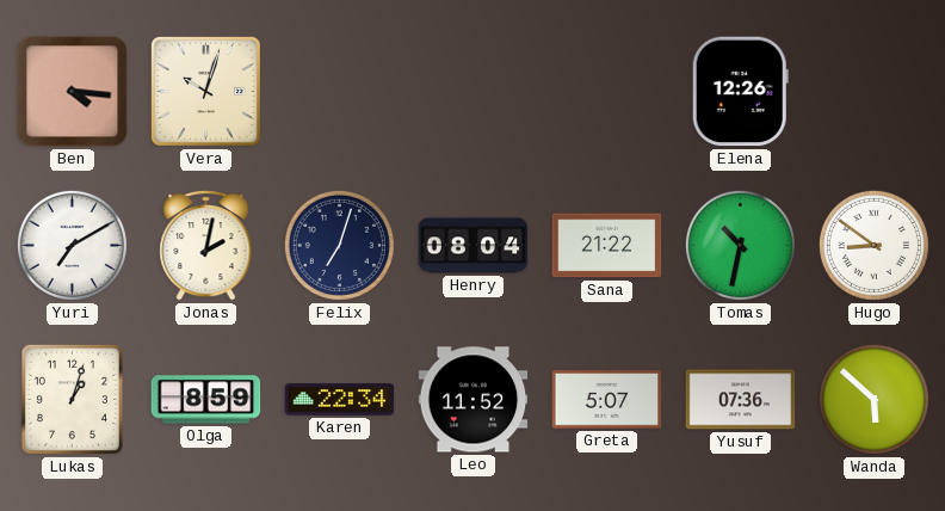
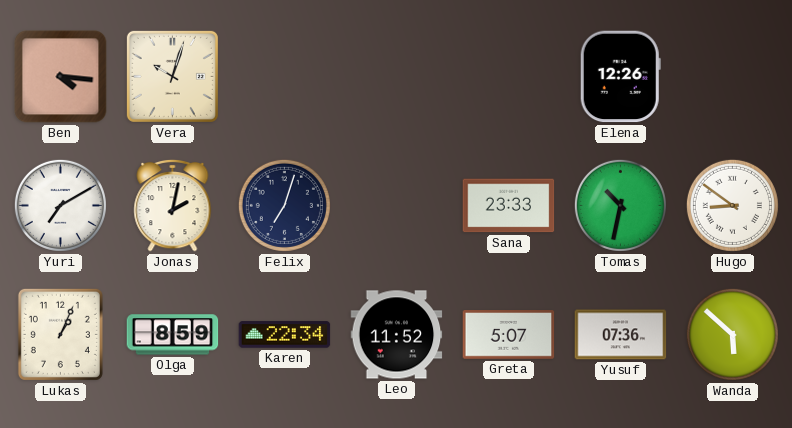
Henry: 08:04 -> none
Sana: 21:22 -> 23:33
Lukas: 1:03 -> 1:04
